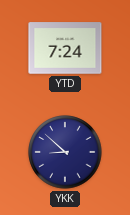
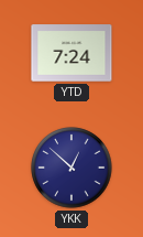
YKK: 8:52 -> 12:52
